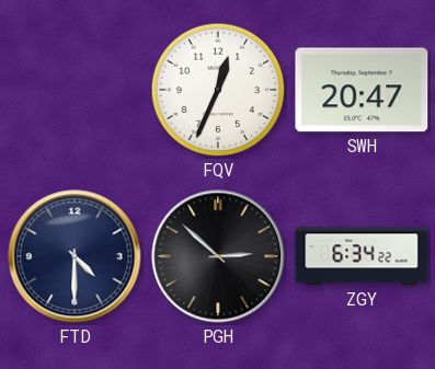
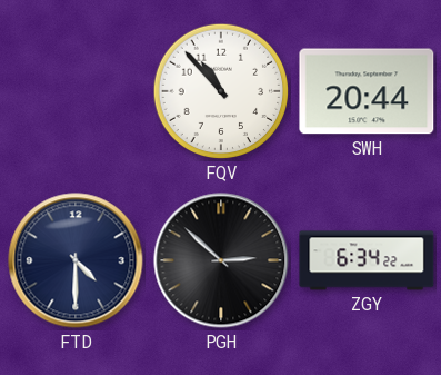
FQV: 12:34 -> 10:53
SWH: 20:47 -> 20:44
